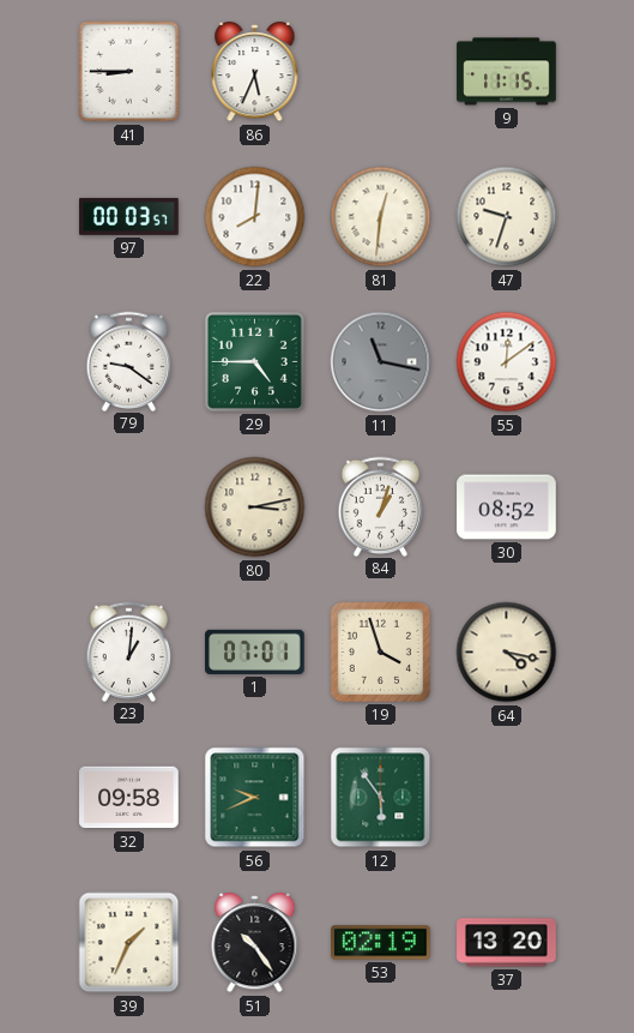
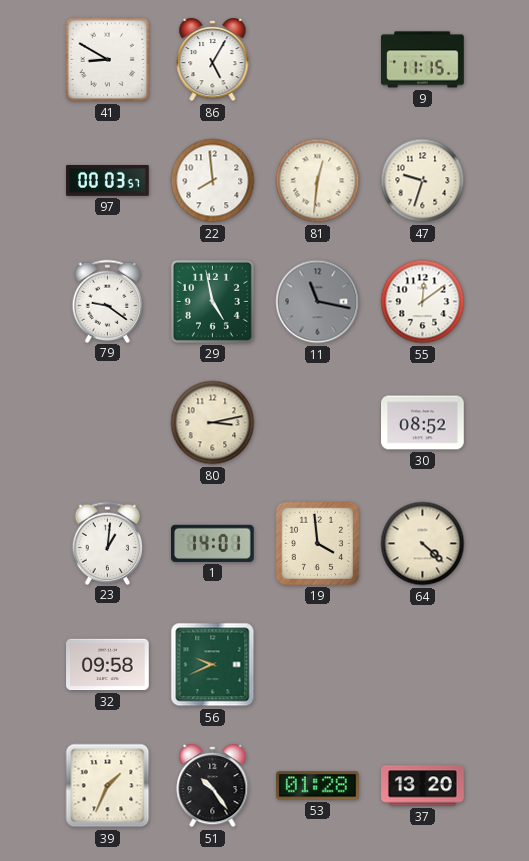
41: 8:45 -> 8:50
86: 5:34 -> 5:05
22: 8:01 -> 7:59
29: 4:45 -> 4:58
84: 1:03 -> none
1: 07:01 -> 14:01
19: 3:57 -> 3:59
64: 4:17 -> 4:22
12: 5:54 -> none
53: 02:19 -> 01:28
